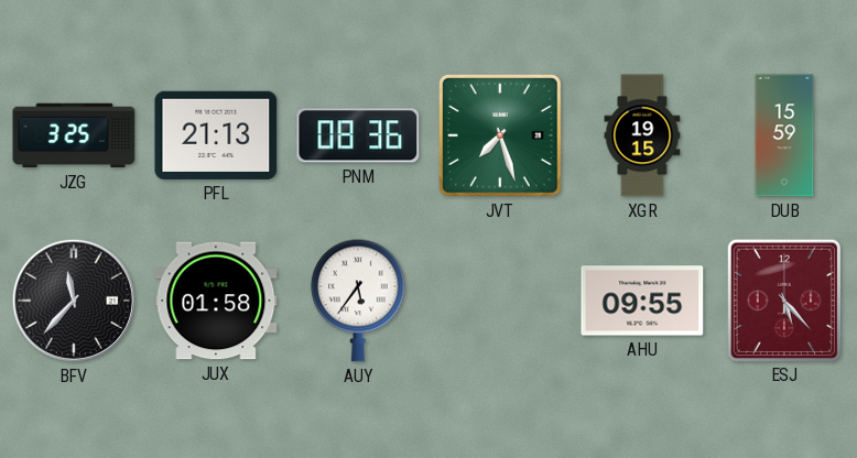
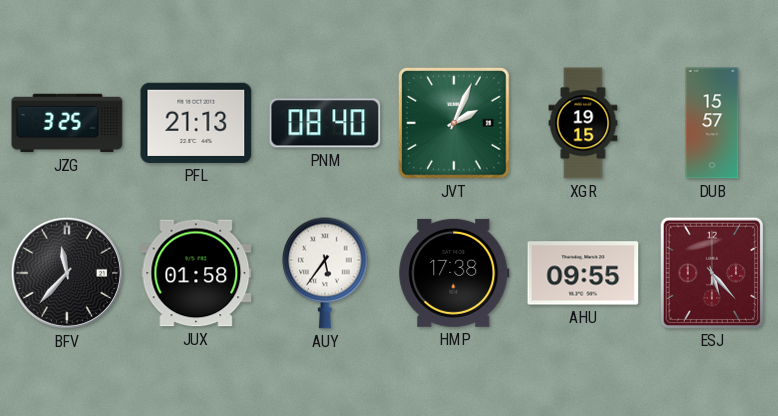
PNM: 08:36 -> 08:40
JVT: 7:27 -> 2:04
DUB: 15:59 -> 15:57
HMP: none -> 17:38
